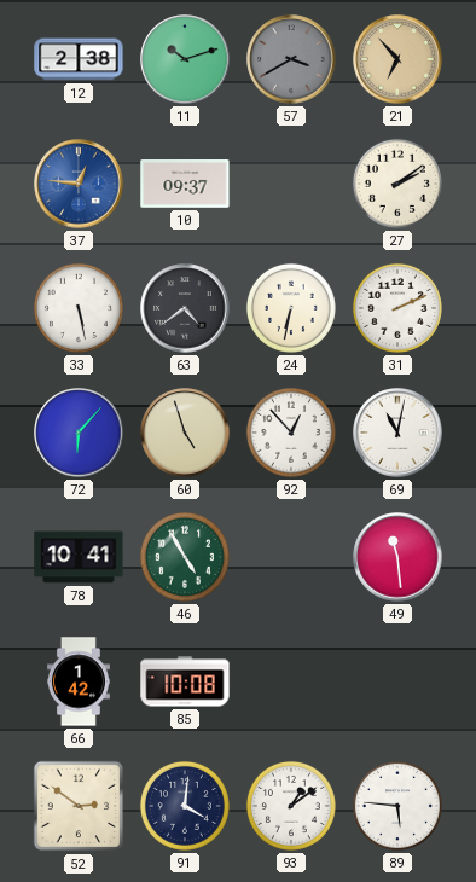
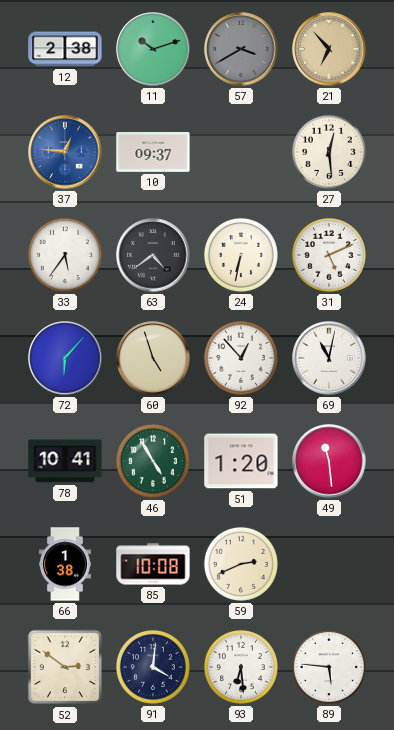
27: 2:09 -> 12:29
33: 5:28 -> 5:36
31: 2:11 -> 5:11
51: none -> 1:20
66: 1:42 -> 1:38
59: none -> 2:41
93: 1:09 -> 6:29
